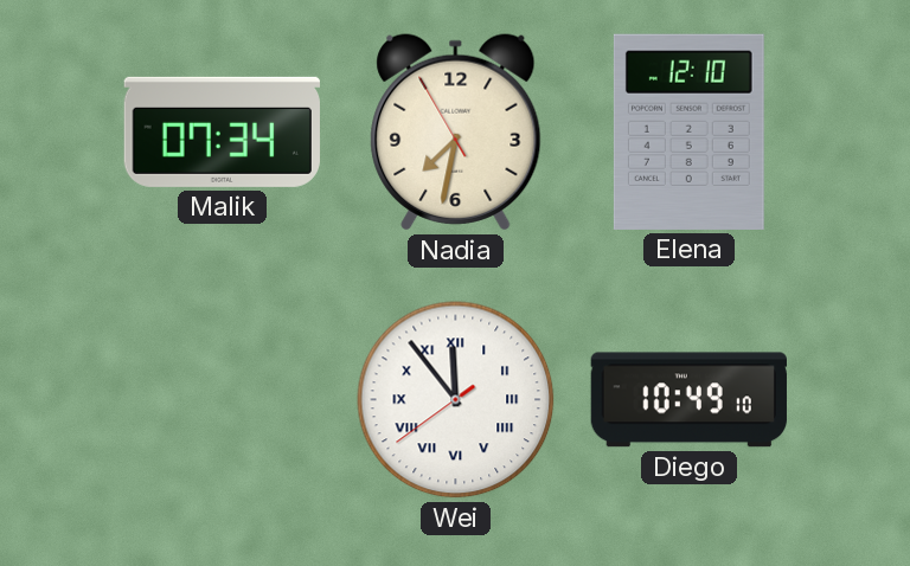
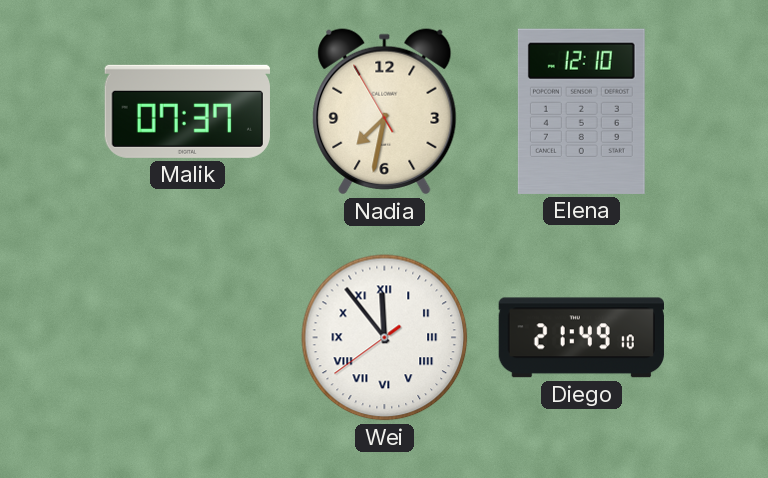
Malik: 07:34 -> 07:37
Diego: 10:49 -> 21:49
